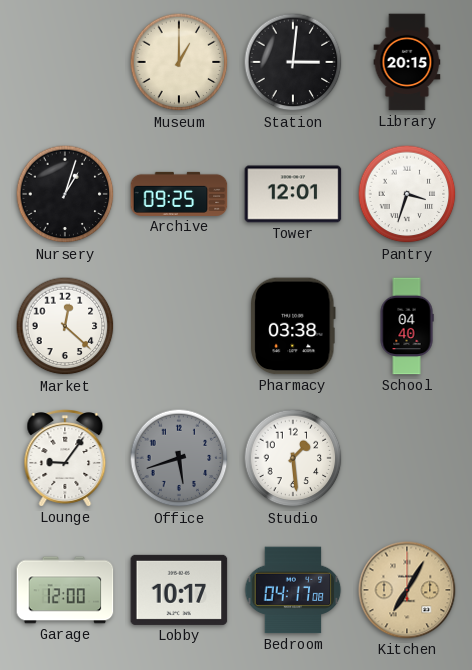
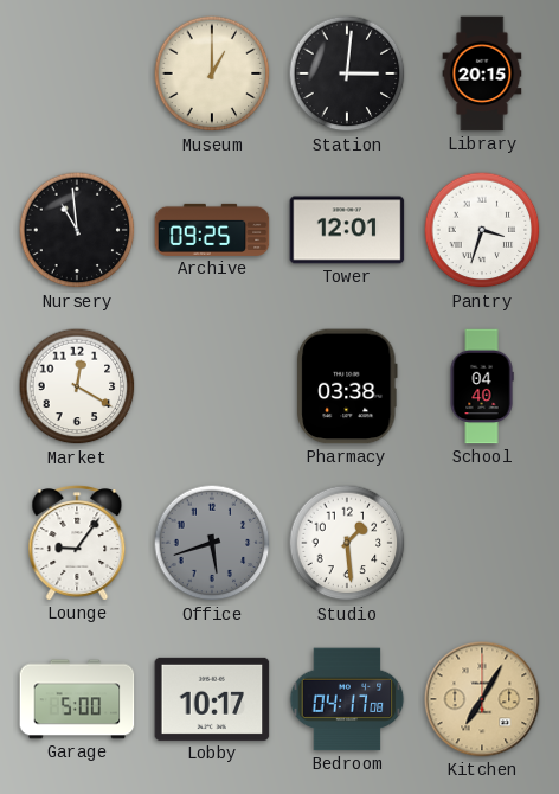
Nursery: 1:03 -> 10:59
Market: 12:22 -> 12:20
Garage: 12:00 -> 5:00
